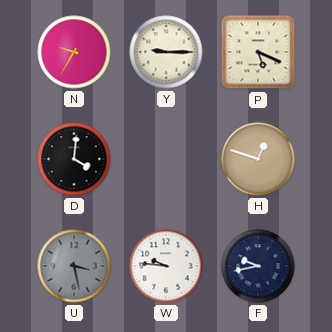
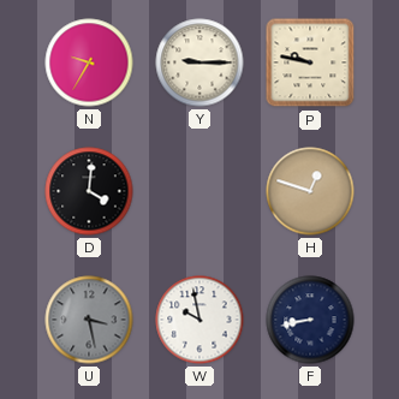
P: 5:19 -> 9:47
W: 9:46 -> 9:58
F: 9:43 -> 8:43
